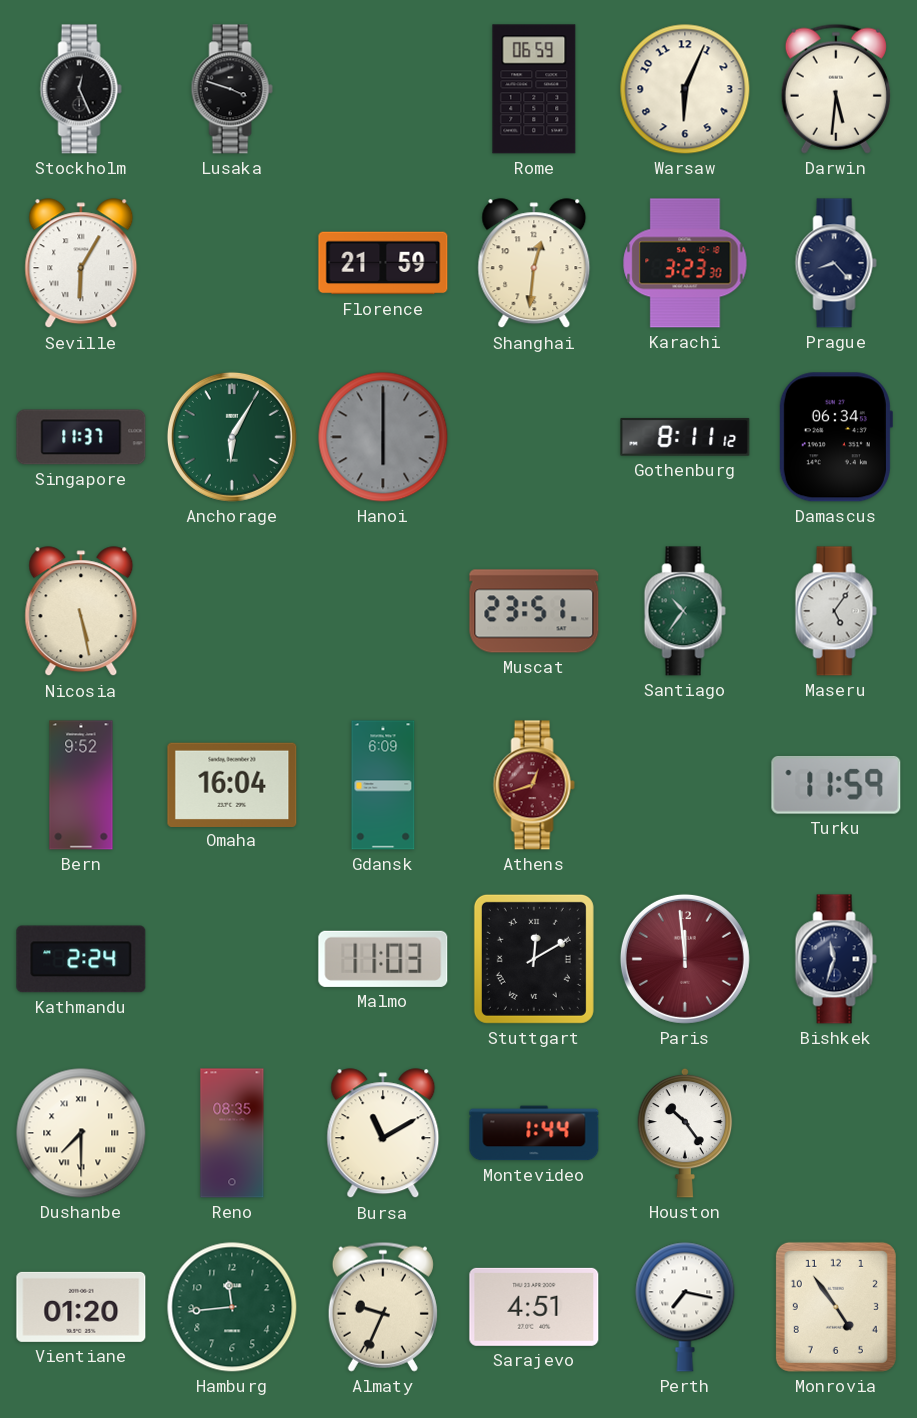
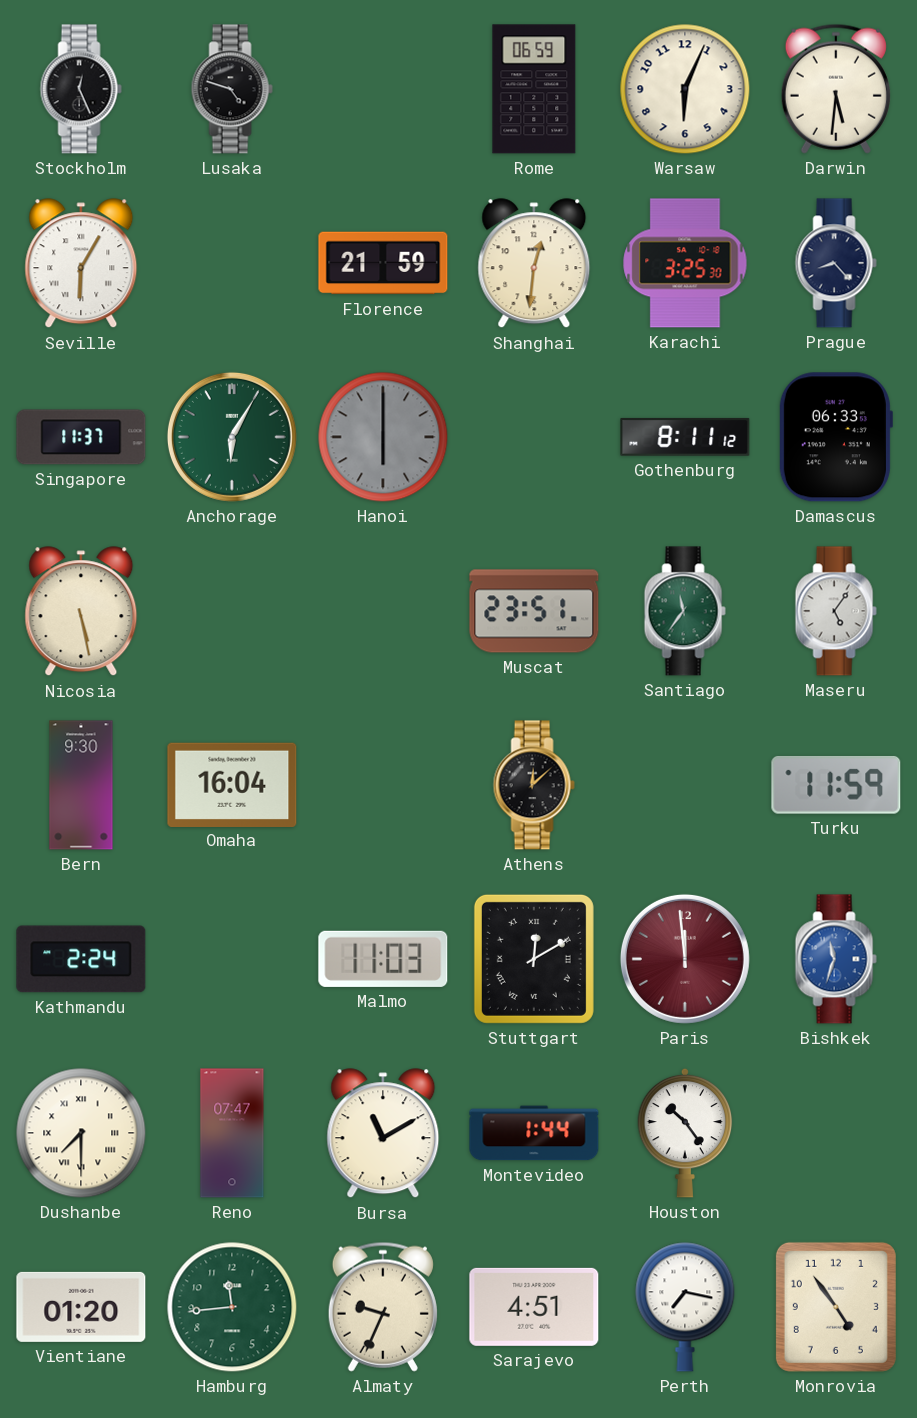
Lusaka: 3:48 -> 4:48
Karachi: 3:23 -> 3:25
Damascus: 06:34 -> 06:33
Santiago: 10:36 -> 11:36
Bern: 9:52 -> 9:30
Gdansk: 6:09 -> none
Athens: 12:42 -> 12:08
Athens dial: burgundy -> black
Bishkek dial: navy -> blue
Reno: 08:35 -> 07:47
